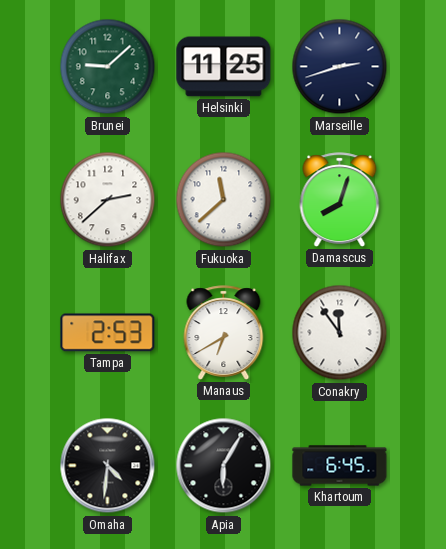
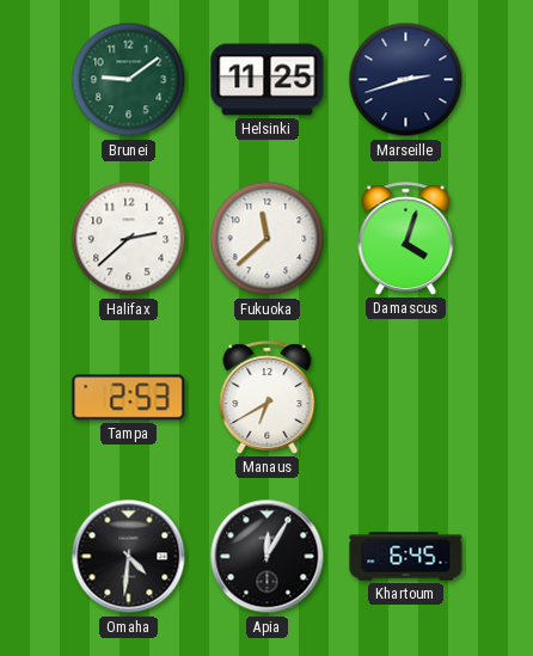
Brunei: 9:08 -> 9:09
Damascus: 8:03 -> 4:03
Conakry: 11:54 -> none
Apia: 6:05 -> 12:05
